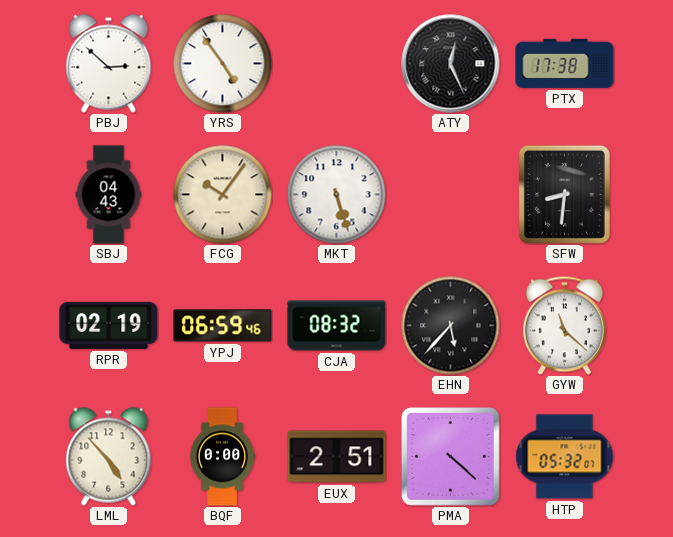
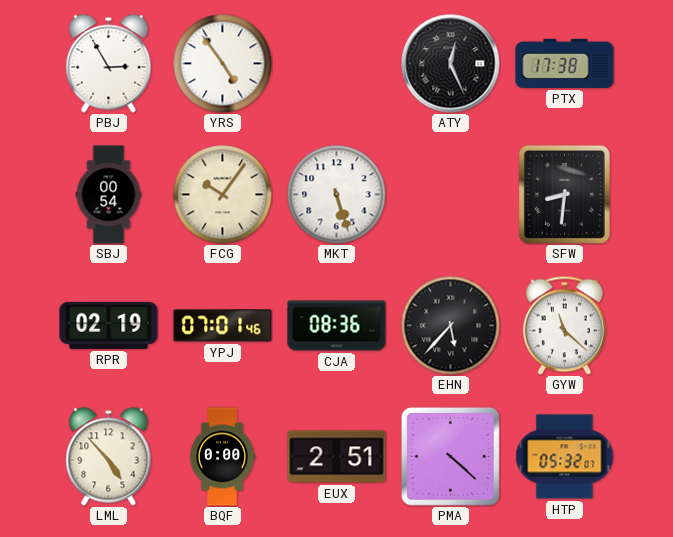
PBJ: 2:52 -> 2:55
SBJ: 04:43 -> 00:54
YPJ: 06:59 -> 07:01
CJA: 08:32 -> 08:36
